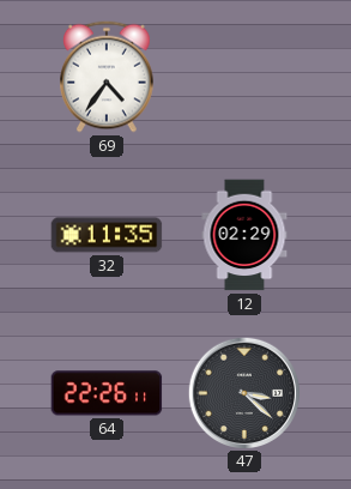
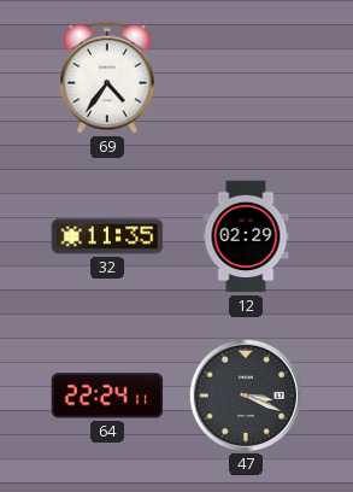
64: 22:26 -> 22:24
47: 3:22 -> 3:19
